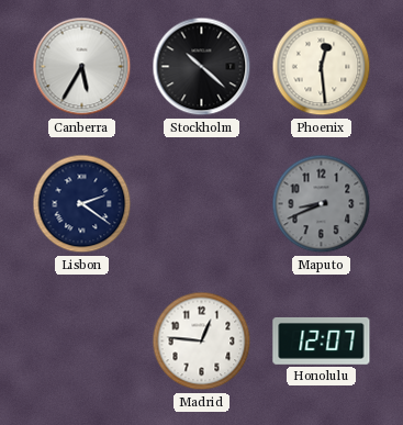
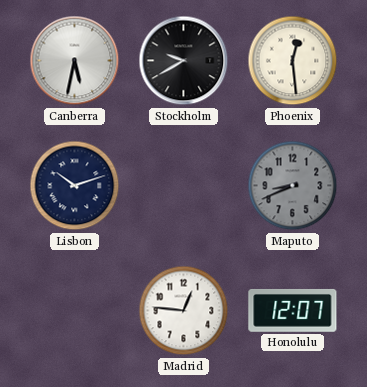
Canberra: 5:35 -> 5:32
Stockholm: 10:22 -> 9:40
Lisbon: 2:21 -> 10:12
